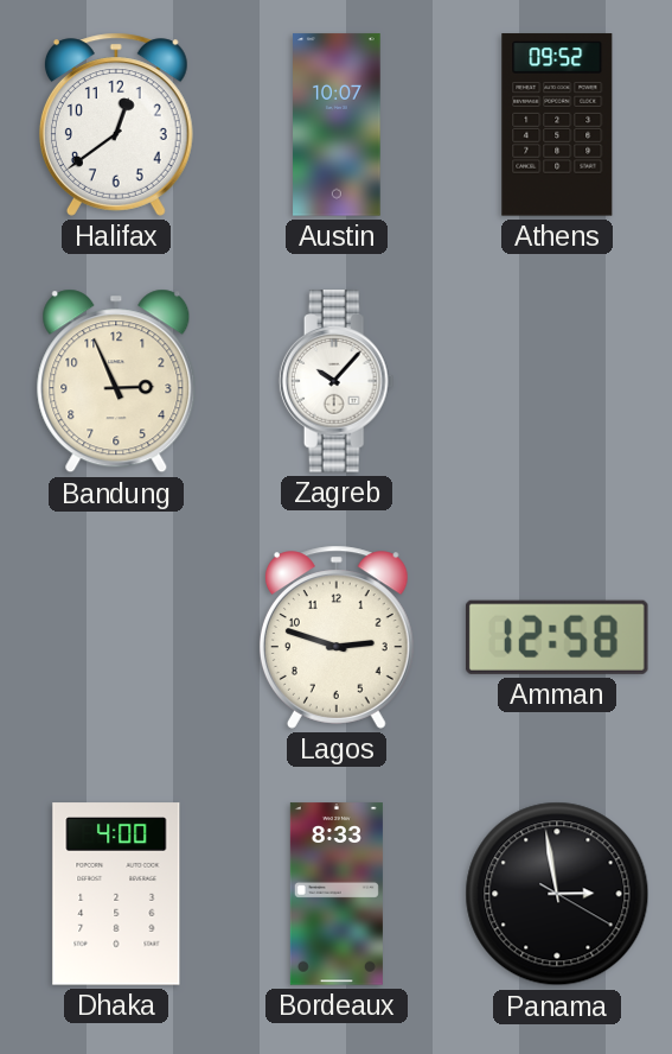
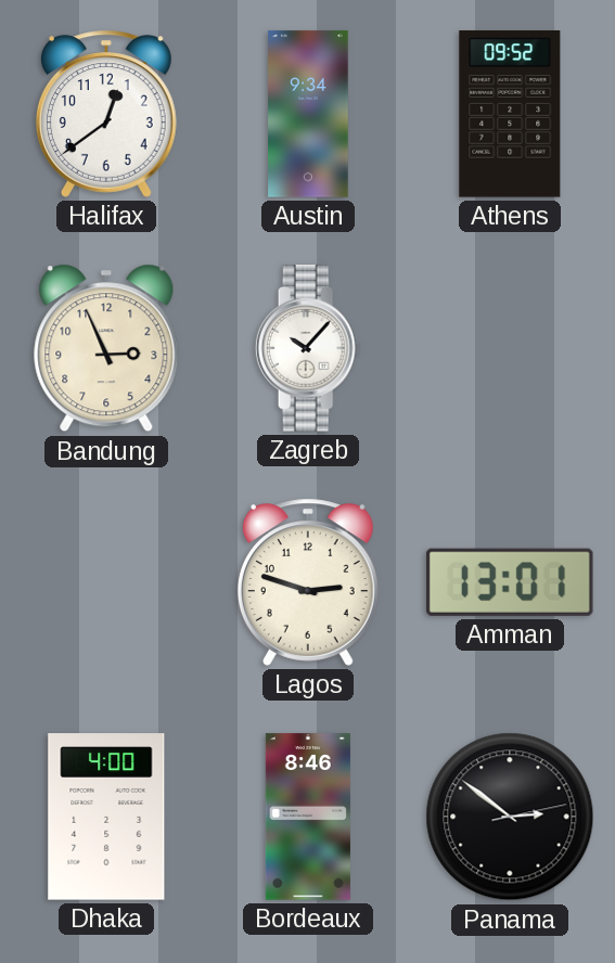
Austin: 10:07 -> 9:34
Amman: 12:58 -> 13:01
Bordeaux: 8:33 -> 8:46
Panama: 2:58 -> 2:51
